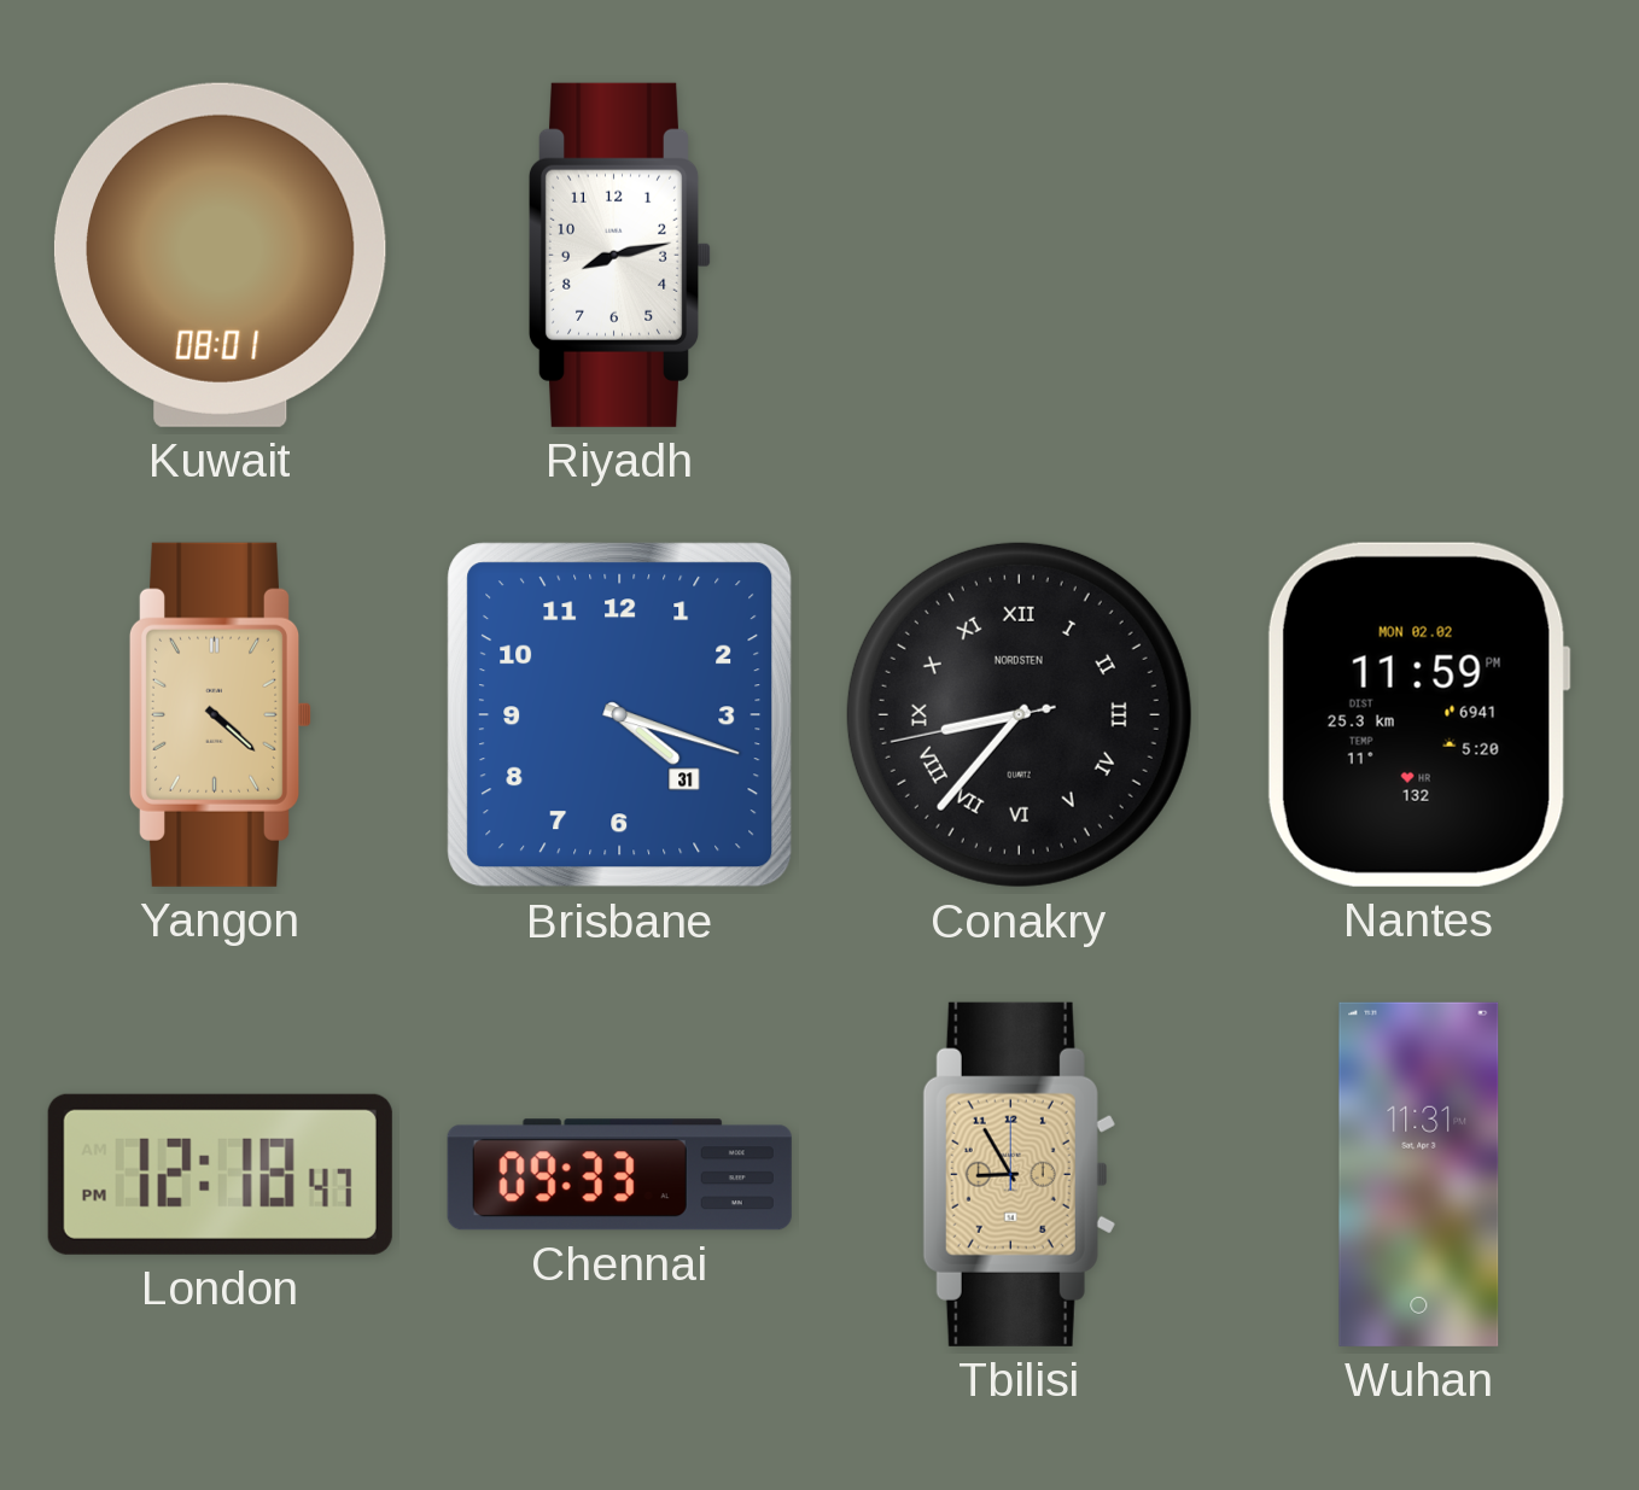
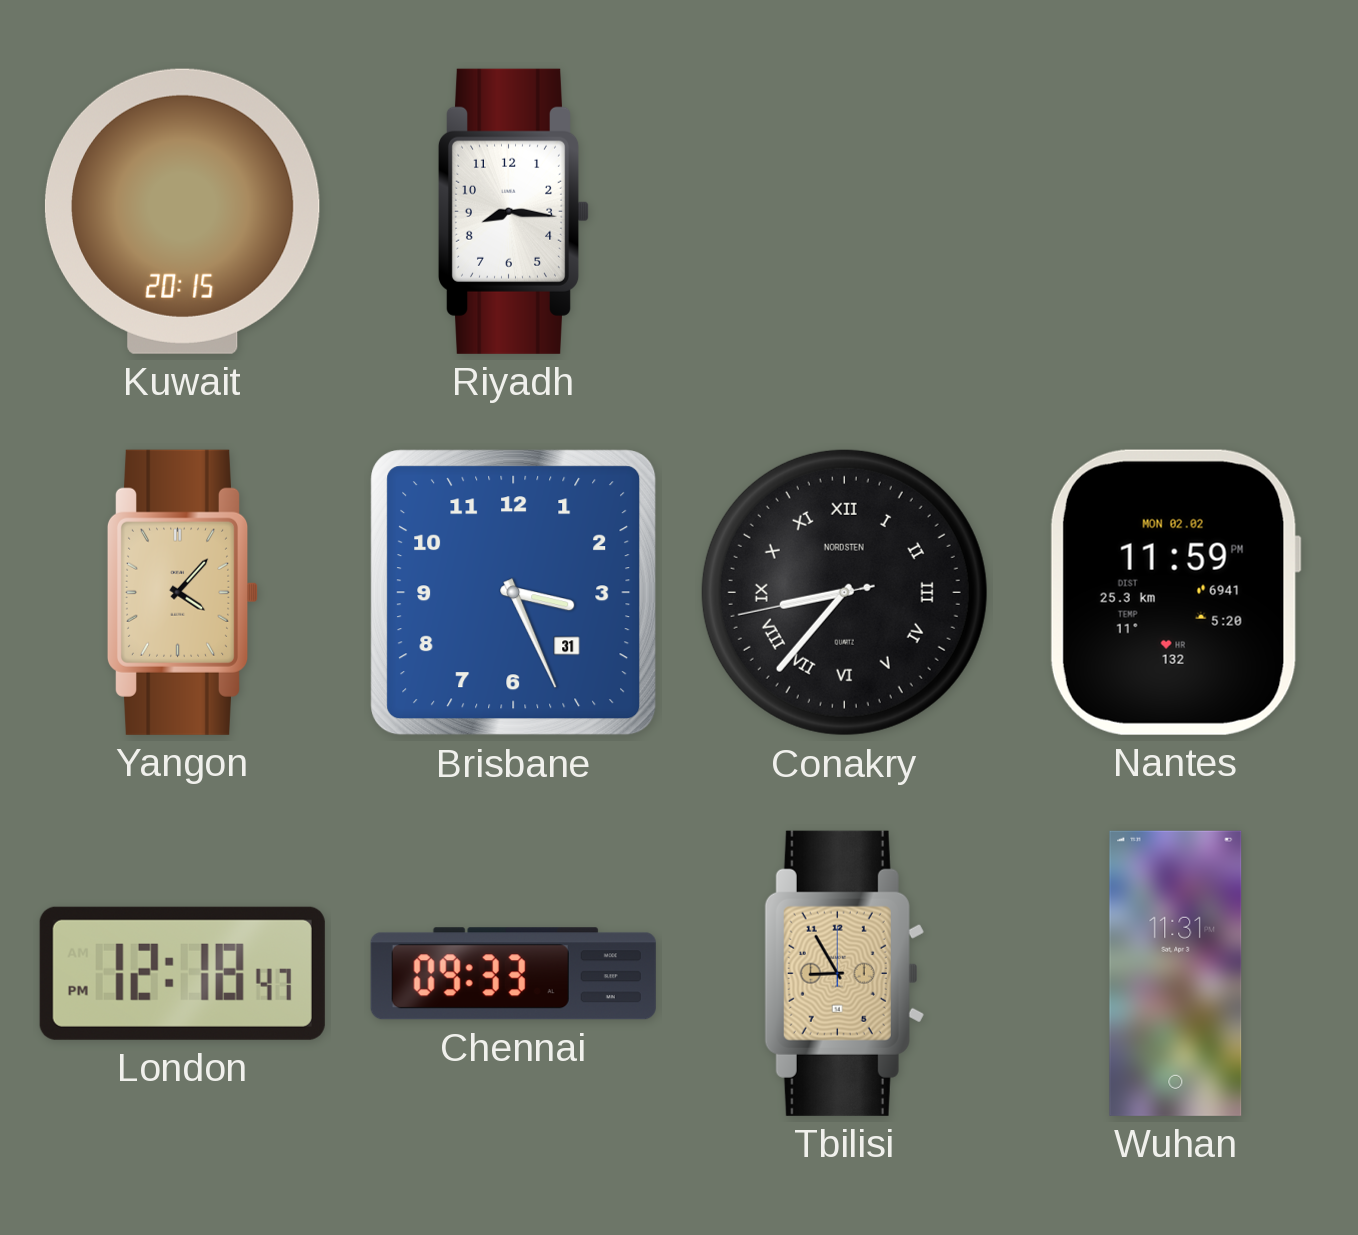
Kuwait: 08:01 -> 20:15
Riyadh: 8:13 -> 8:16
Yangon: 4:22 -> 4:07
Brisbane: 4:18 -> 3:26
